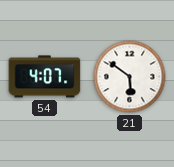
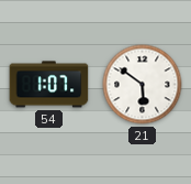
54: 4:07 -> 1:07
